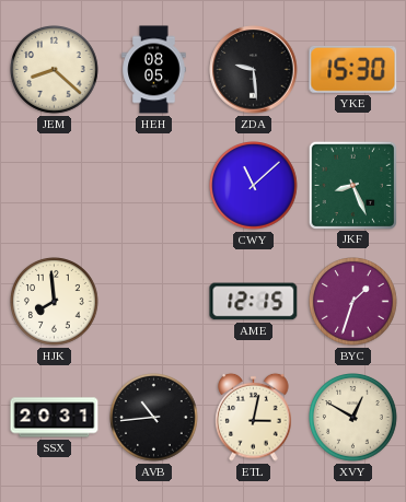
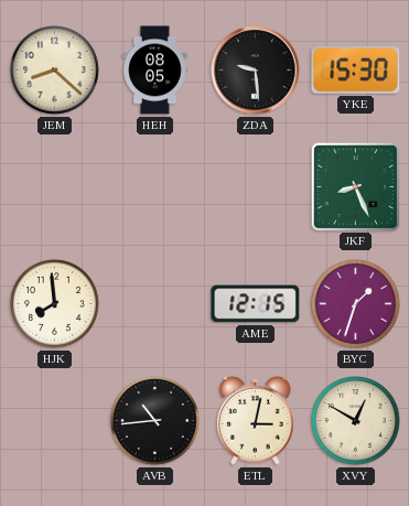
CWY: 11:08 -> none
SSX: 20:31 -> none
